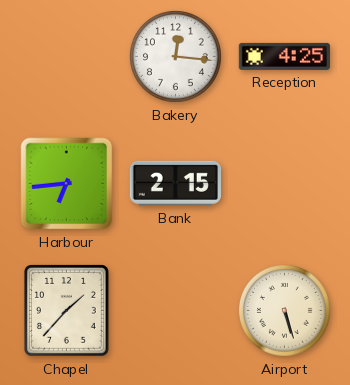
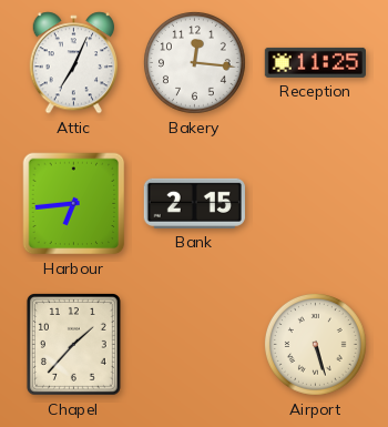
Attic: none -> 7:04
Reception: 4:25 -> 11:25
